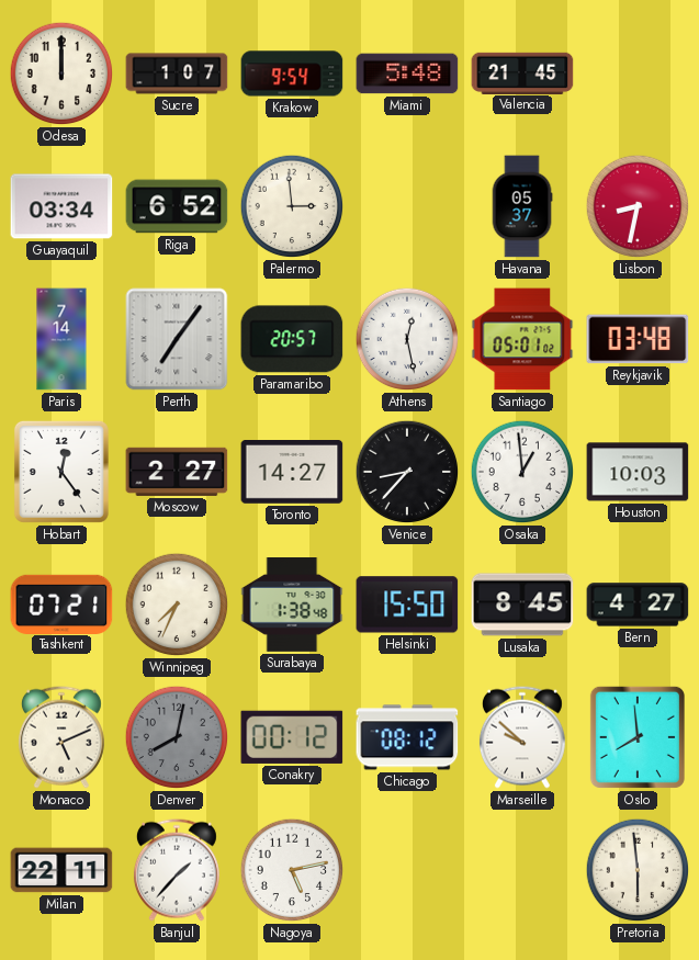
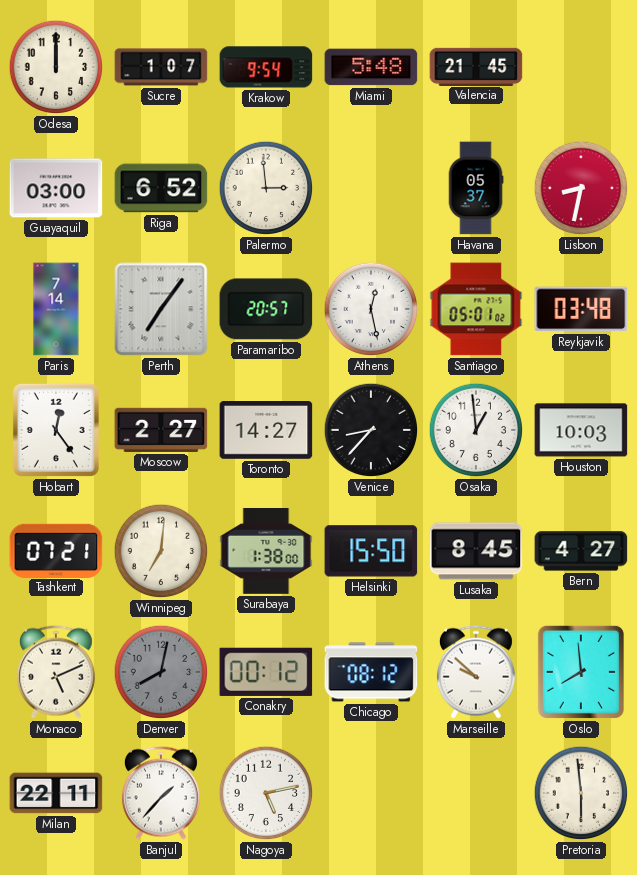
Guayaquil: 03:34 -> 03:00
Winnipeg: 7:34 -> 7:01
Surabaya: 1:38:48 -> 1:38:00
